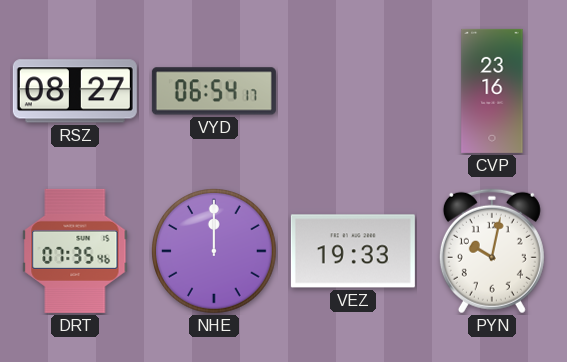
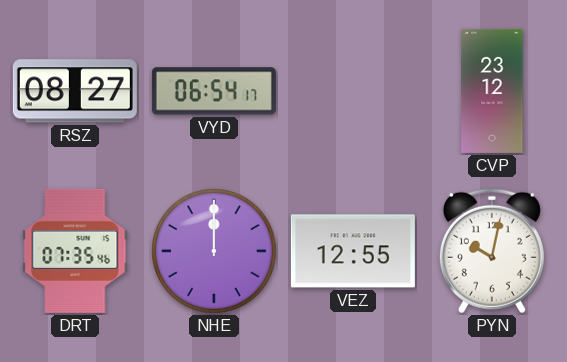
CVP: 23:16 -> 23:12
VEZ: 19:33 -> 12:55
